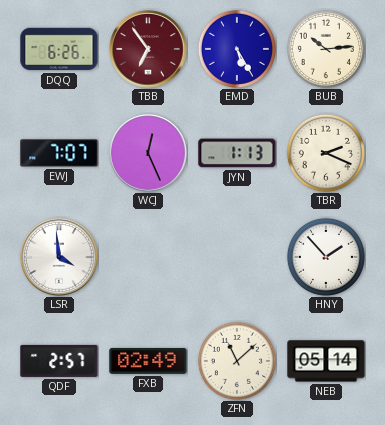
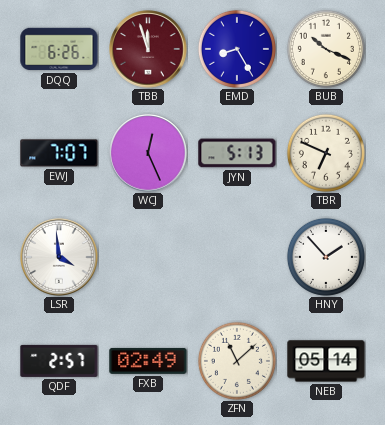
TBB: 6:54 -> 11:57
EMD: 5:25 -> 8:25
BUB: 10:14 -> 10:19
JYN: 1:13 -> 5:13
TBR: 2:19 -> 6:49
